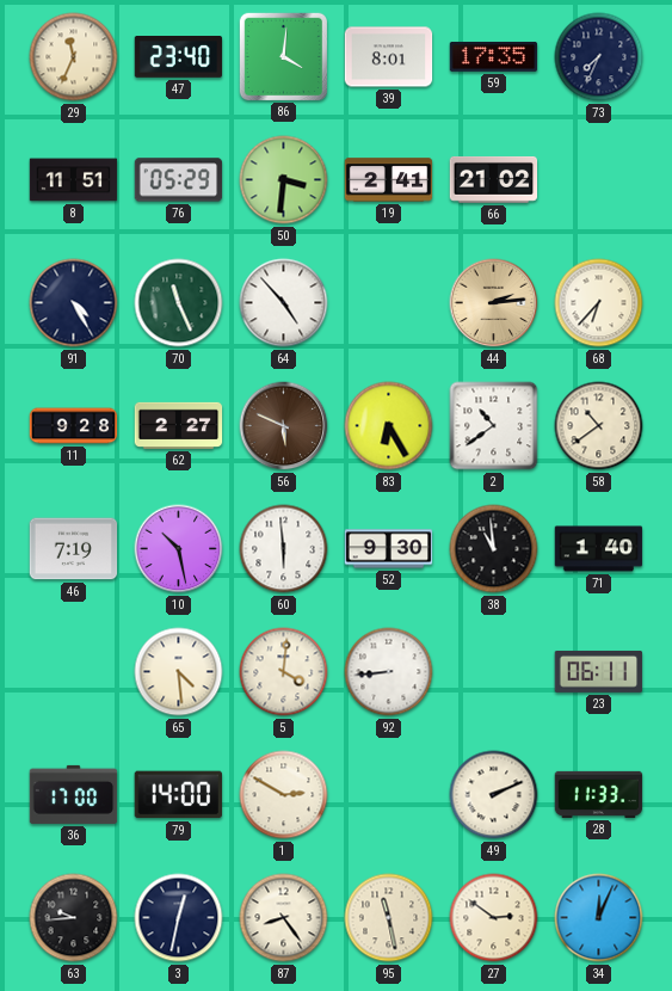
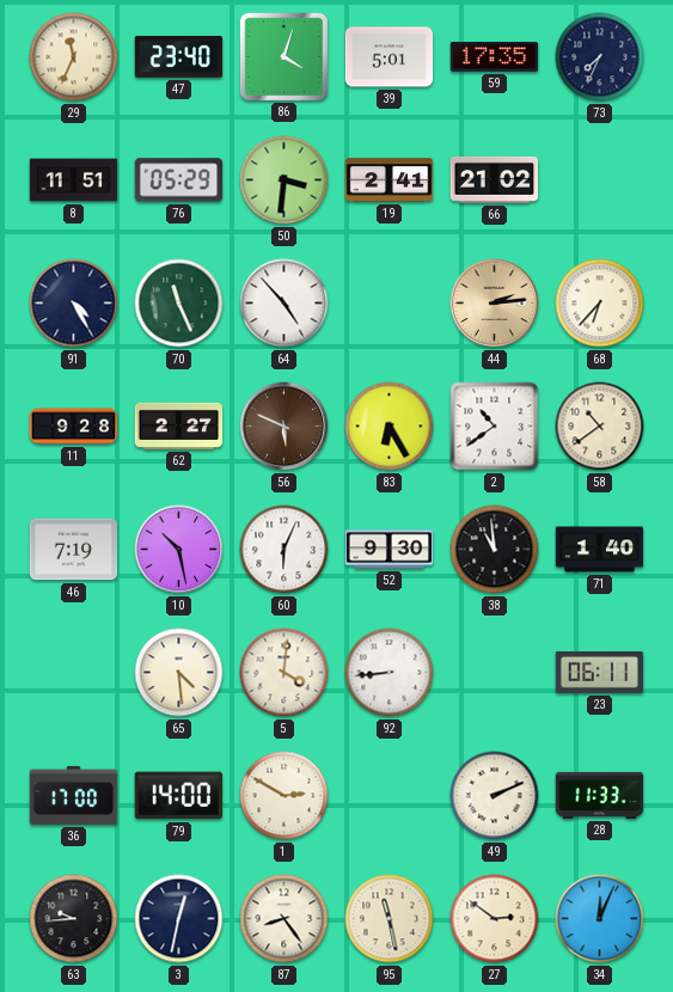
86: 4:01 -> 4:03
39: 8:01 -> 5:01
60: 5:59 -> 6:04
